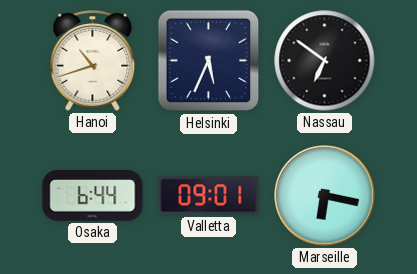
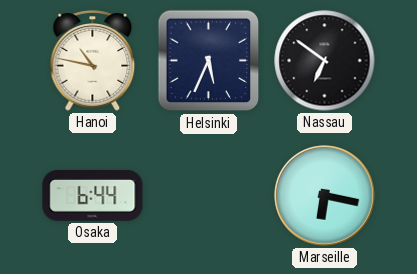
Hanoi: 10:42 -> 10:47
Valletta: 09:01 -> none
